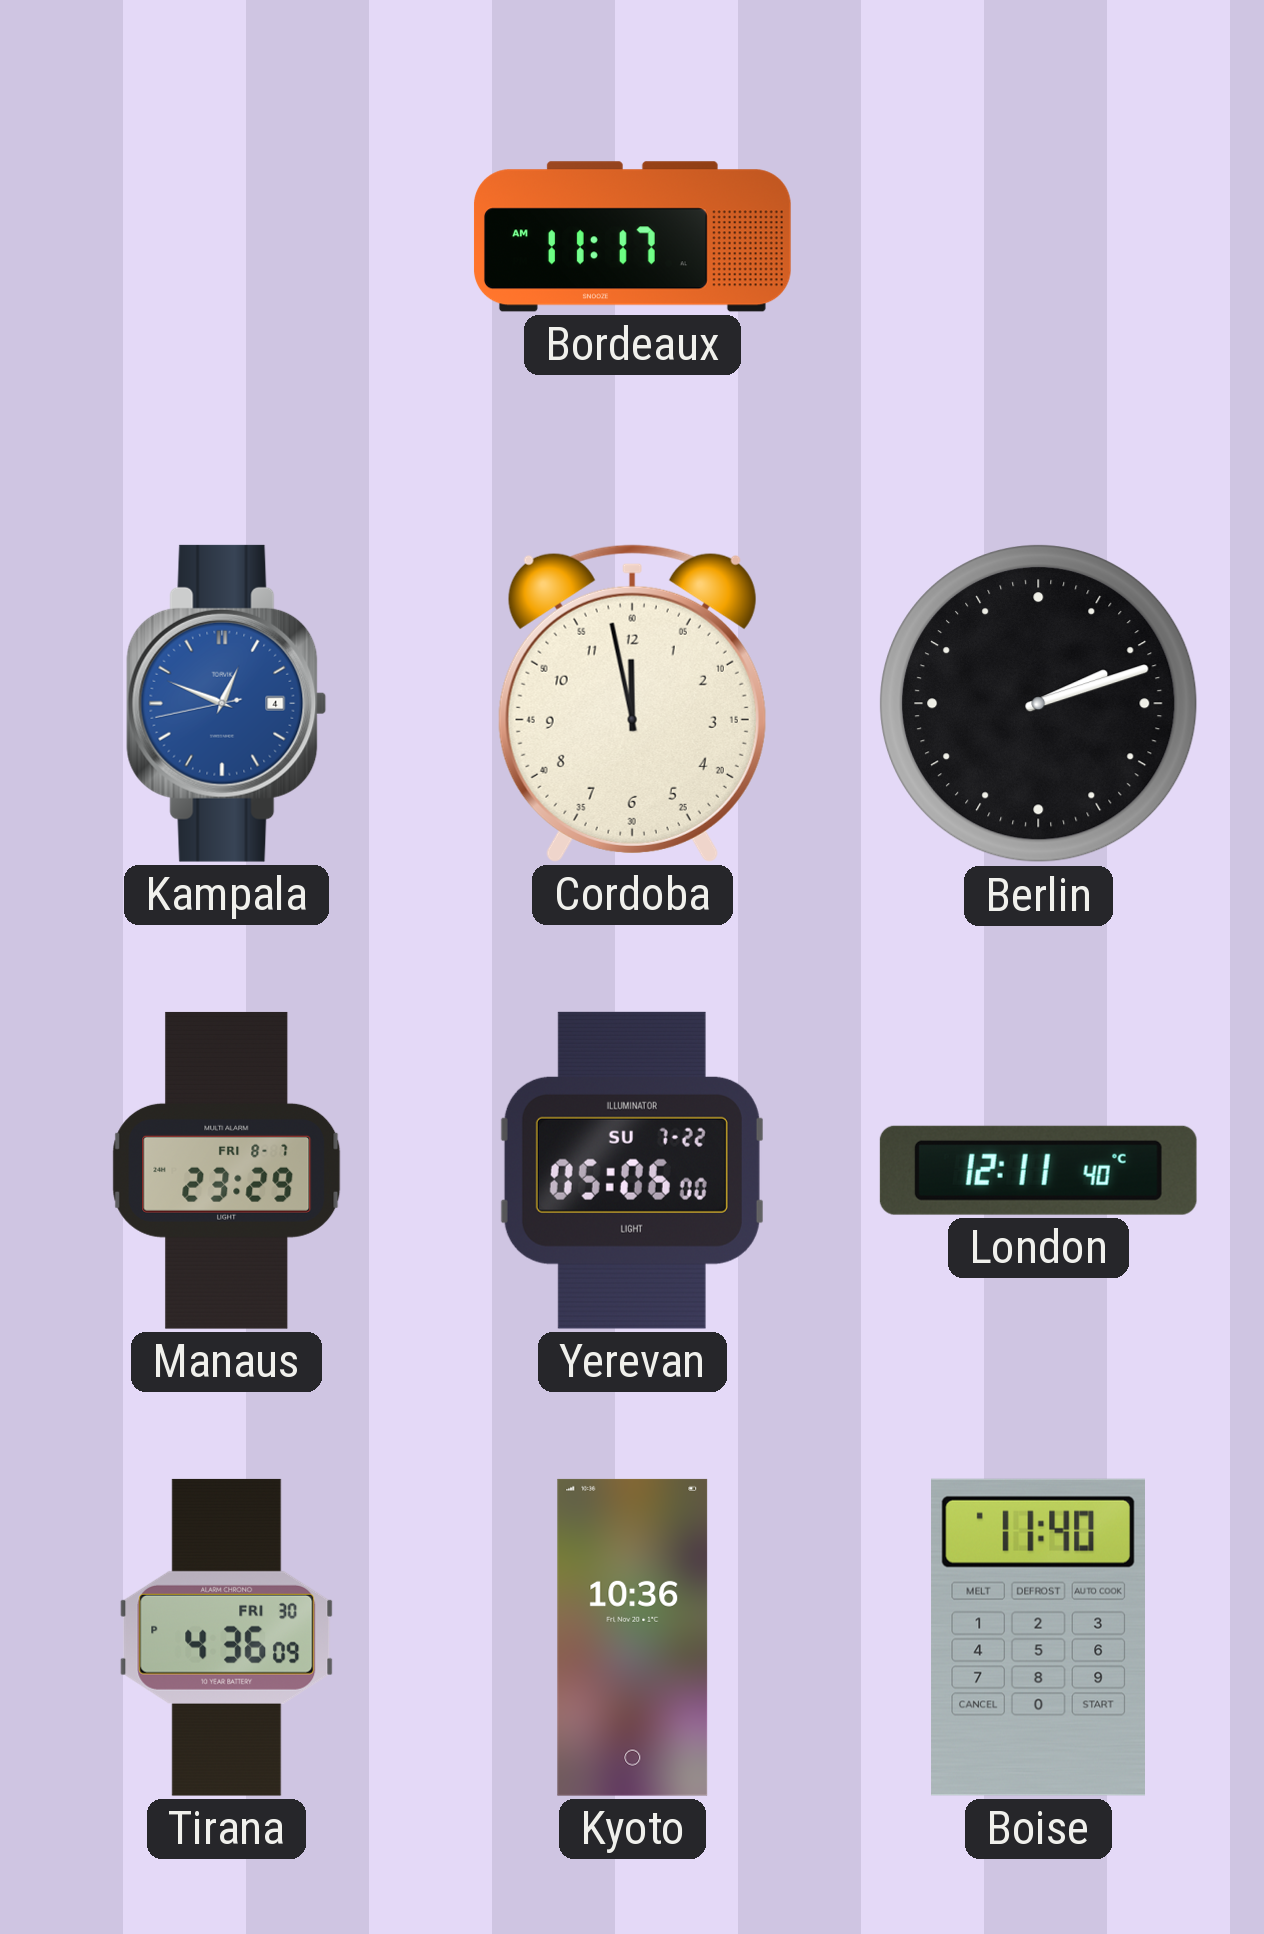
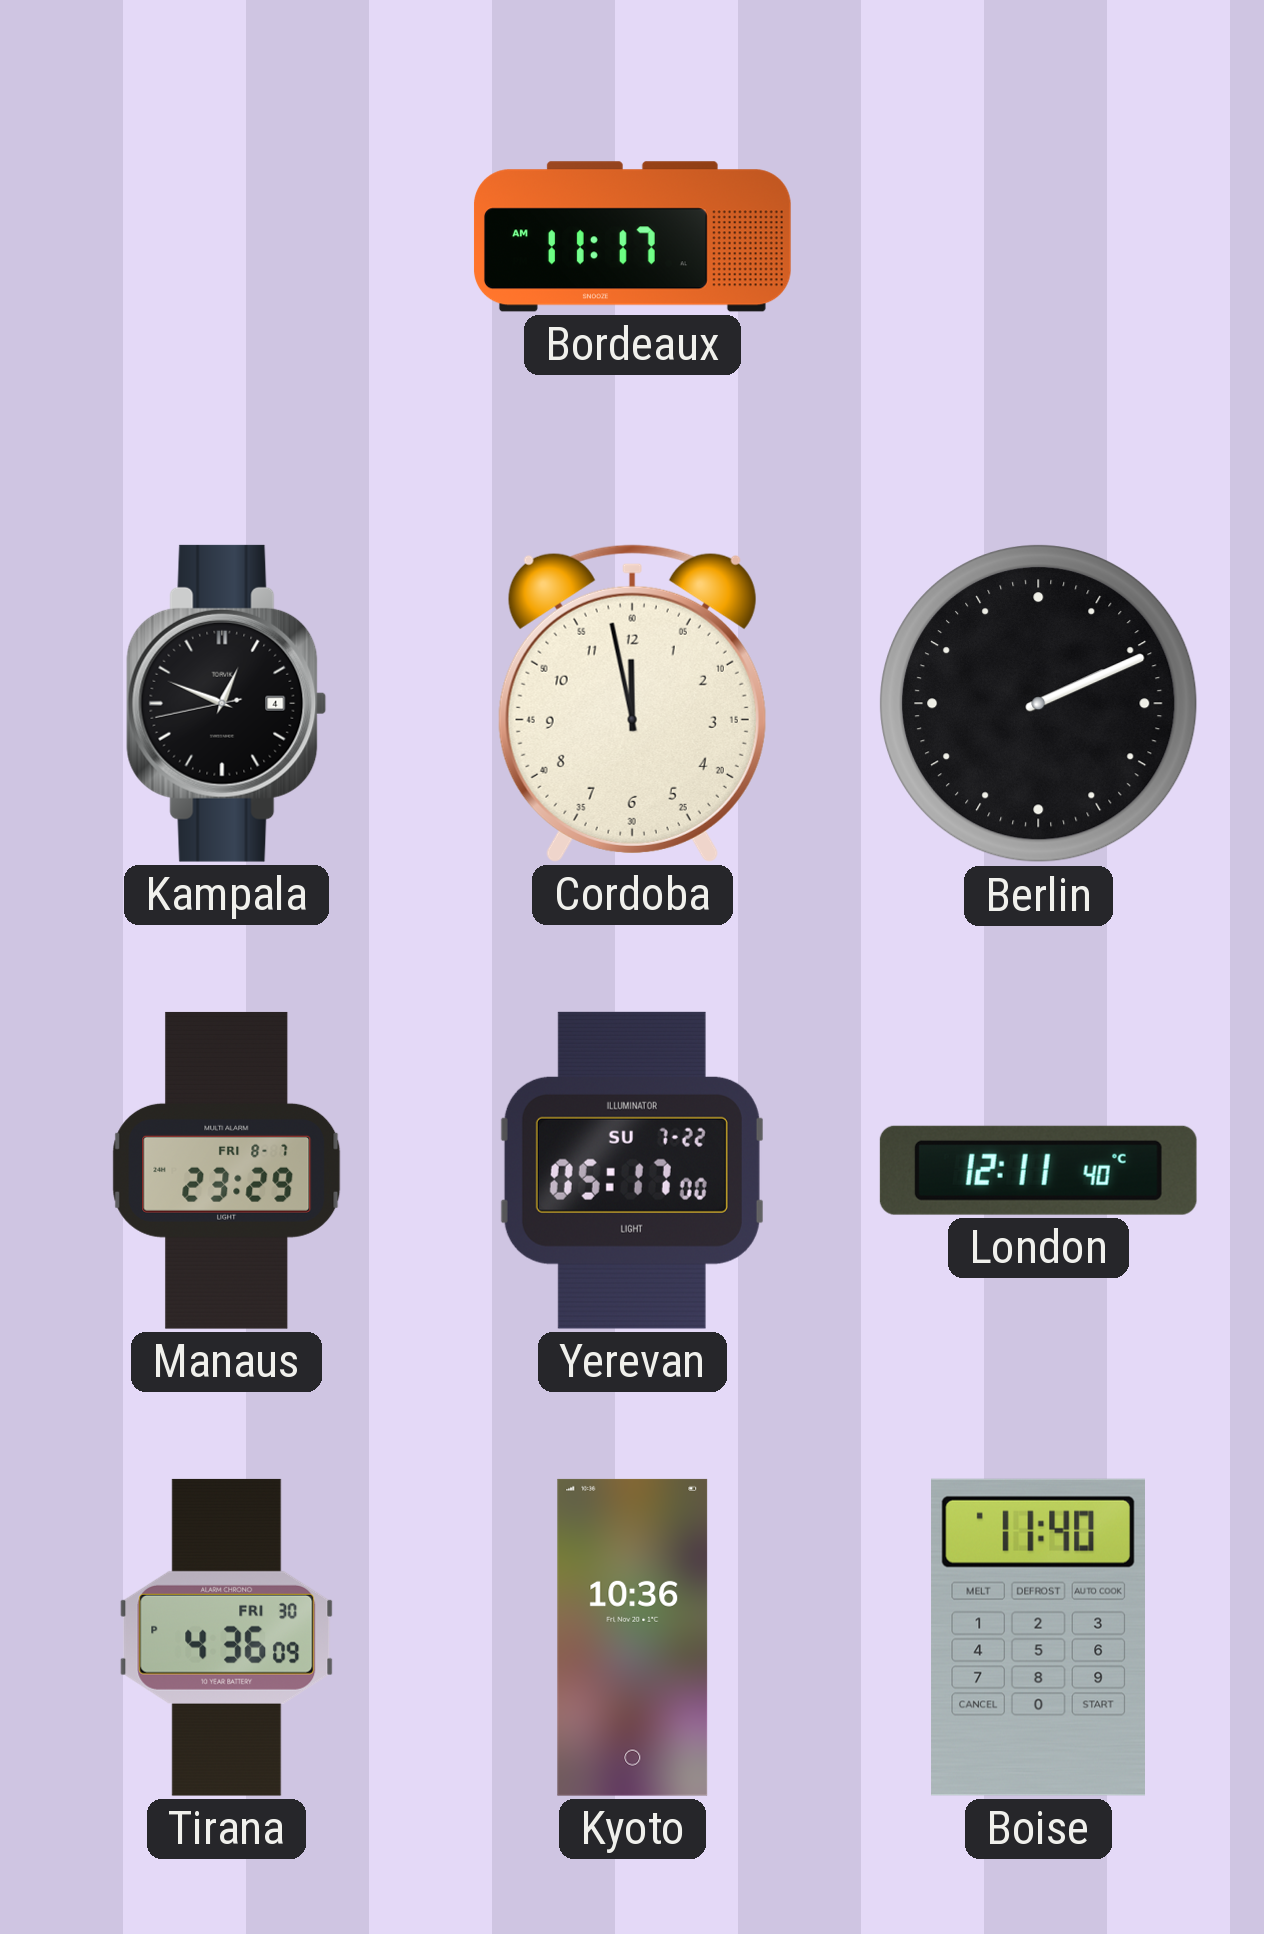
Kampala dial: blue -> black
Berlin: 2:12 -> 2:11
Yerevan: 05:06 -> 05:17
